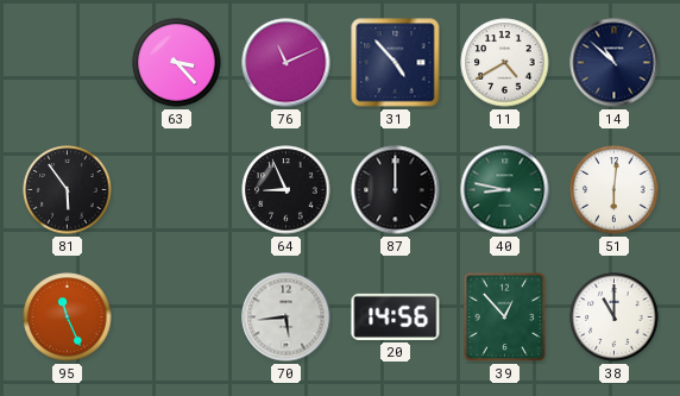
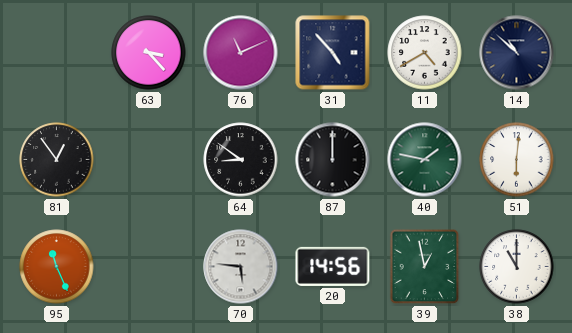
81: 5:54 -> 12:54
64: 8:56 -> 8:51
40: 8:47 -> 1:47
70: 5:44 -> 5:46
39: 12:53 -> 12:58
